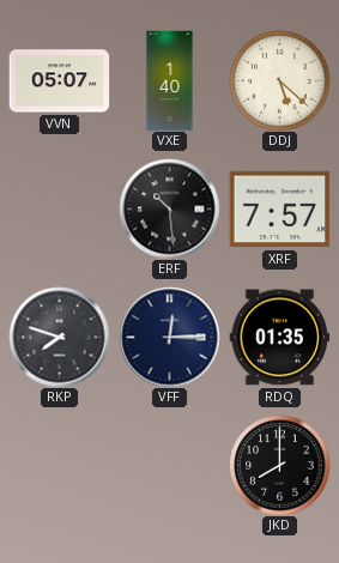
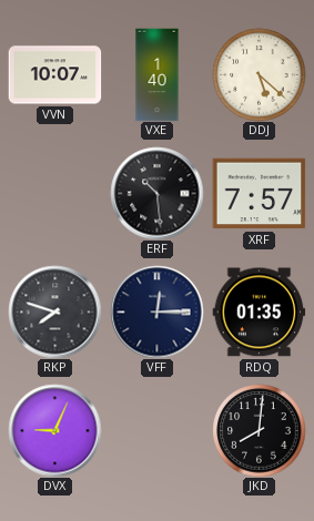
VVN: 05:07 -> 10:07
DVX: none -> 9:04
JKD: 8:00 -> 8:01
